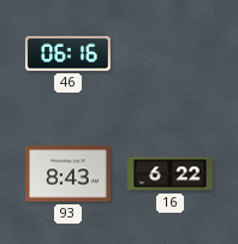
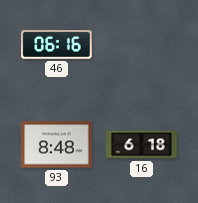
93: 8:43 -> 8:48
16: 6:22 -> 6:18
